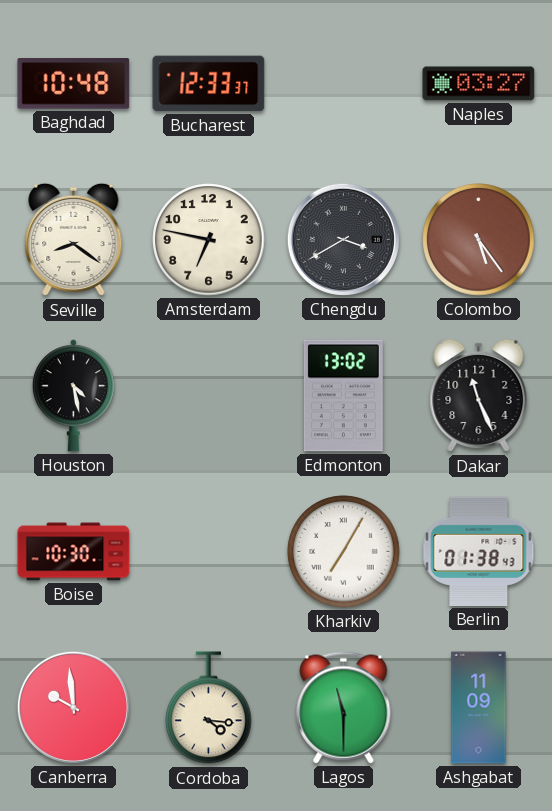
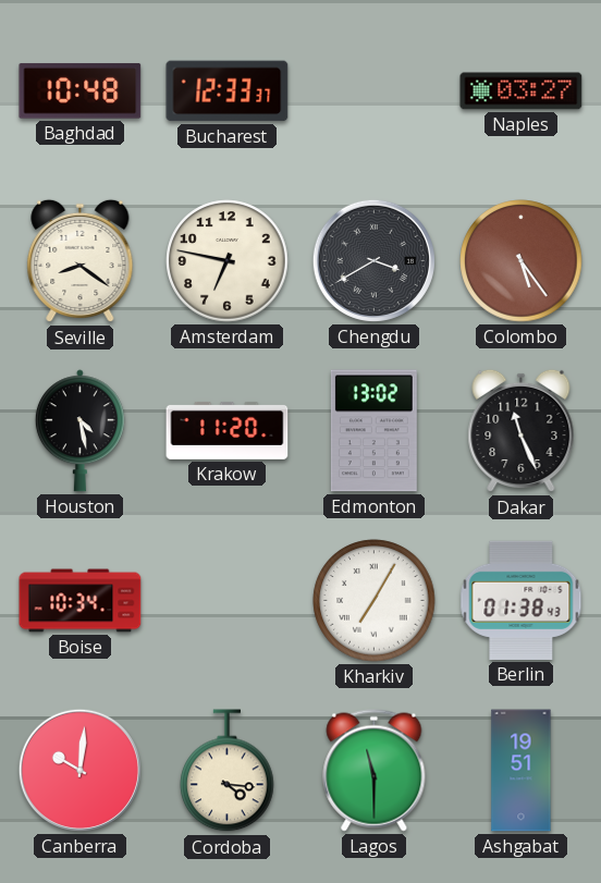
Krakow: none -> 11:20
Boise: 10:30 -> 10:34
Canberra: 9:59 -> 10:01
Ashgabat: 11:09 -> 19:51
